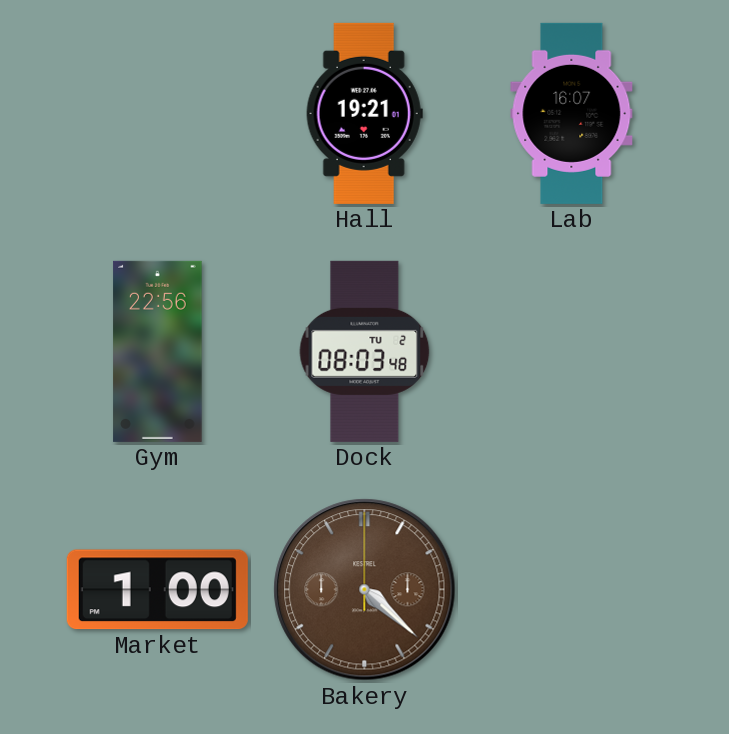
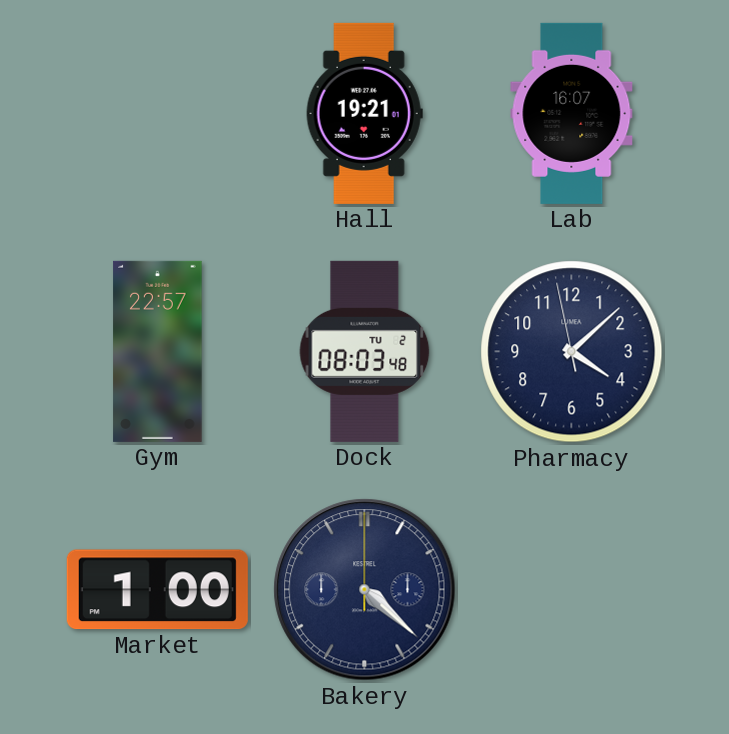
Gym: 22:56 -> 22:57
Pharmacy: none -> 4:07
Bakery dial: brown -> navy
